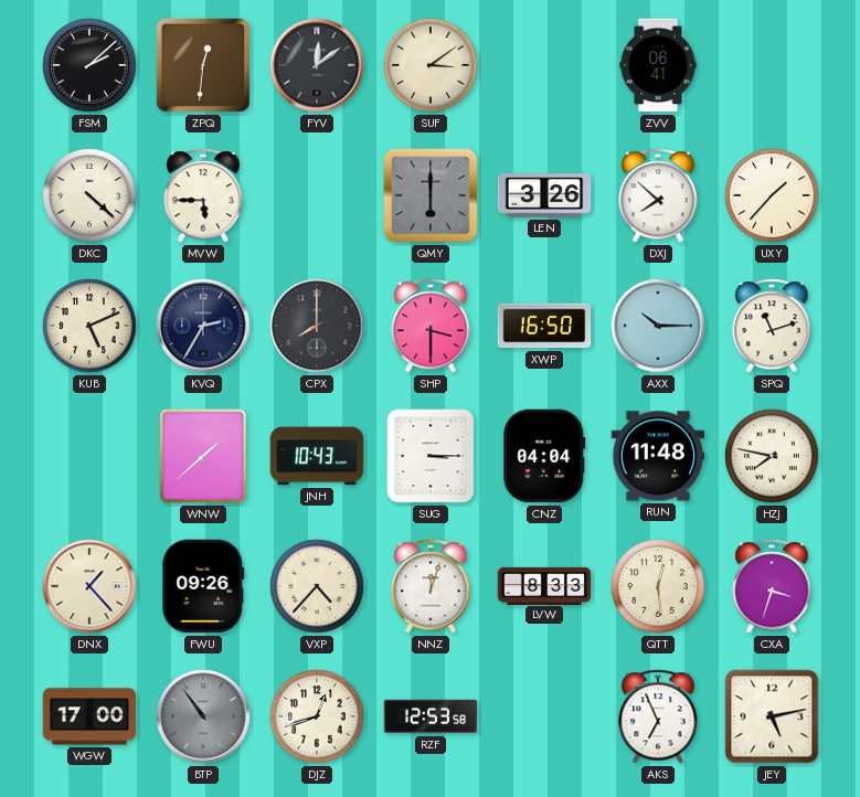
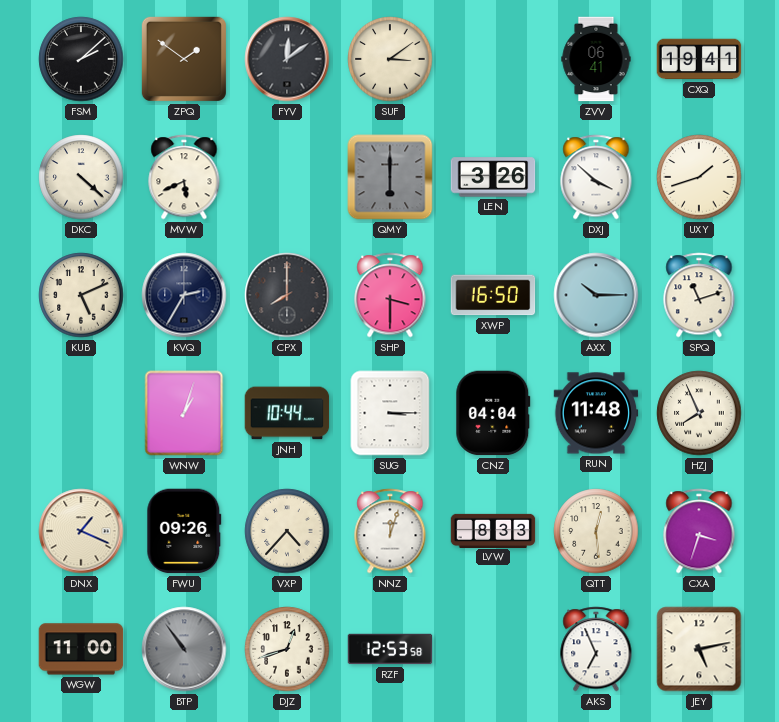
ZPQ: 12:31 -> 1:51
CXQ: none -> 19:41
MVW: 5:45 -> 5:41
DXJ: 7:52 -> 3:52
UXY: 1:37 -> 1:42
WNW: 1:38 -> 1:03
JNH: 10:43 -> 10:44
HZJ: 7:47 -> 7:56
DNX: 1:23 -> 1:19
WGW: 17:00 -> 11:00
